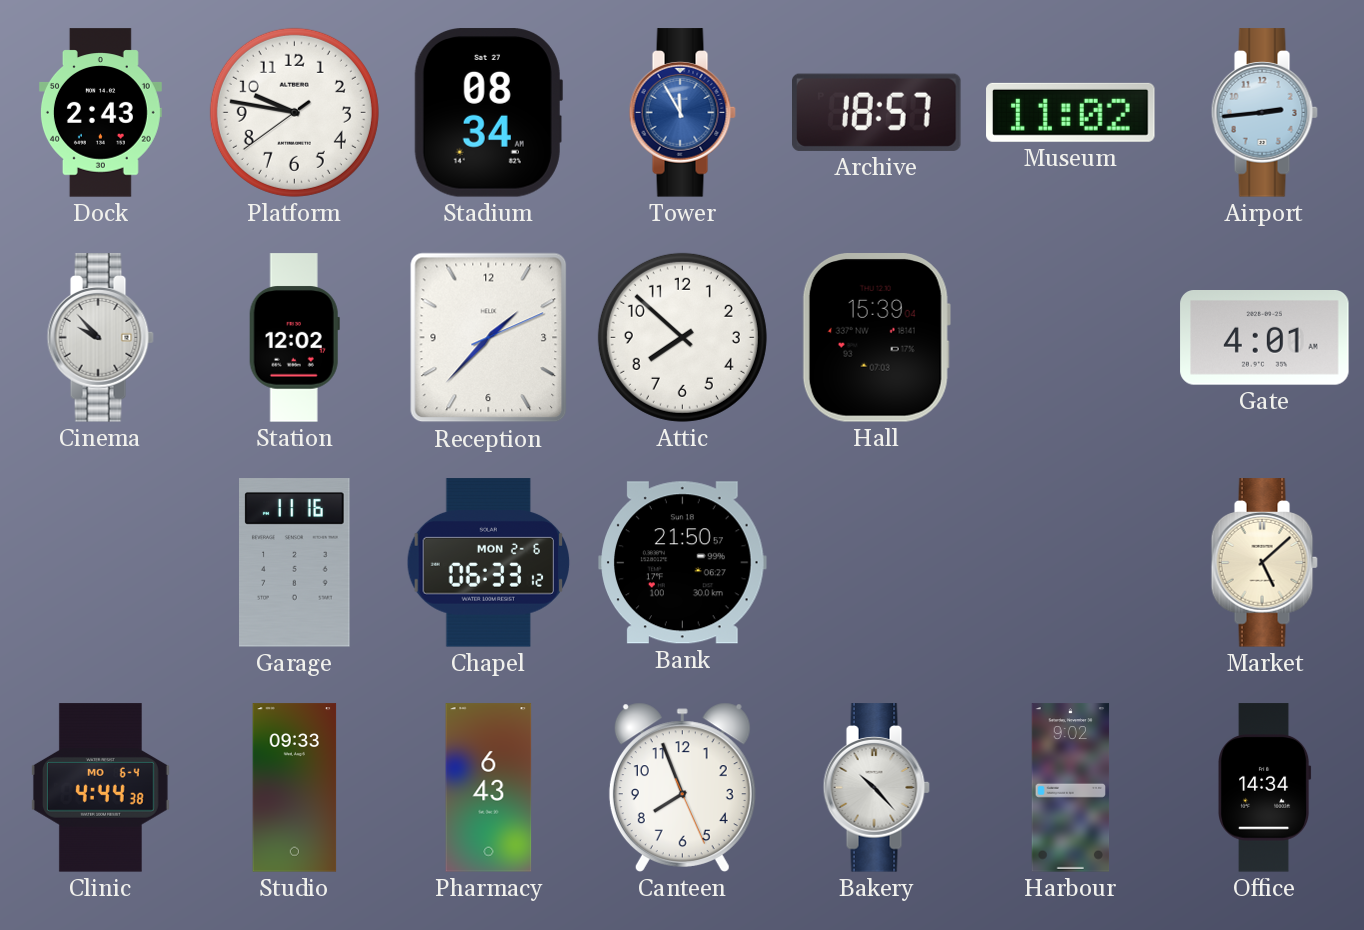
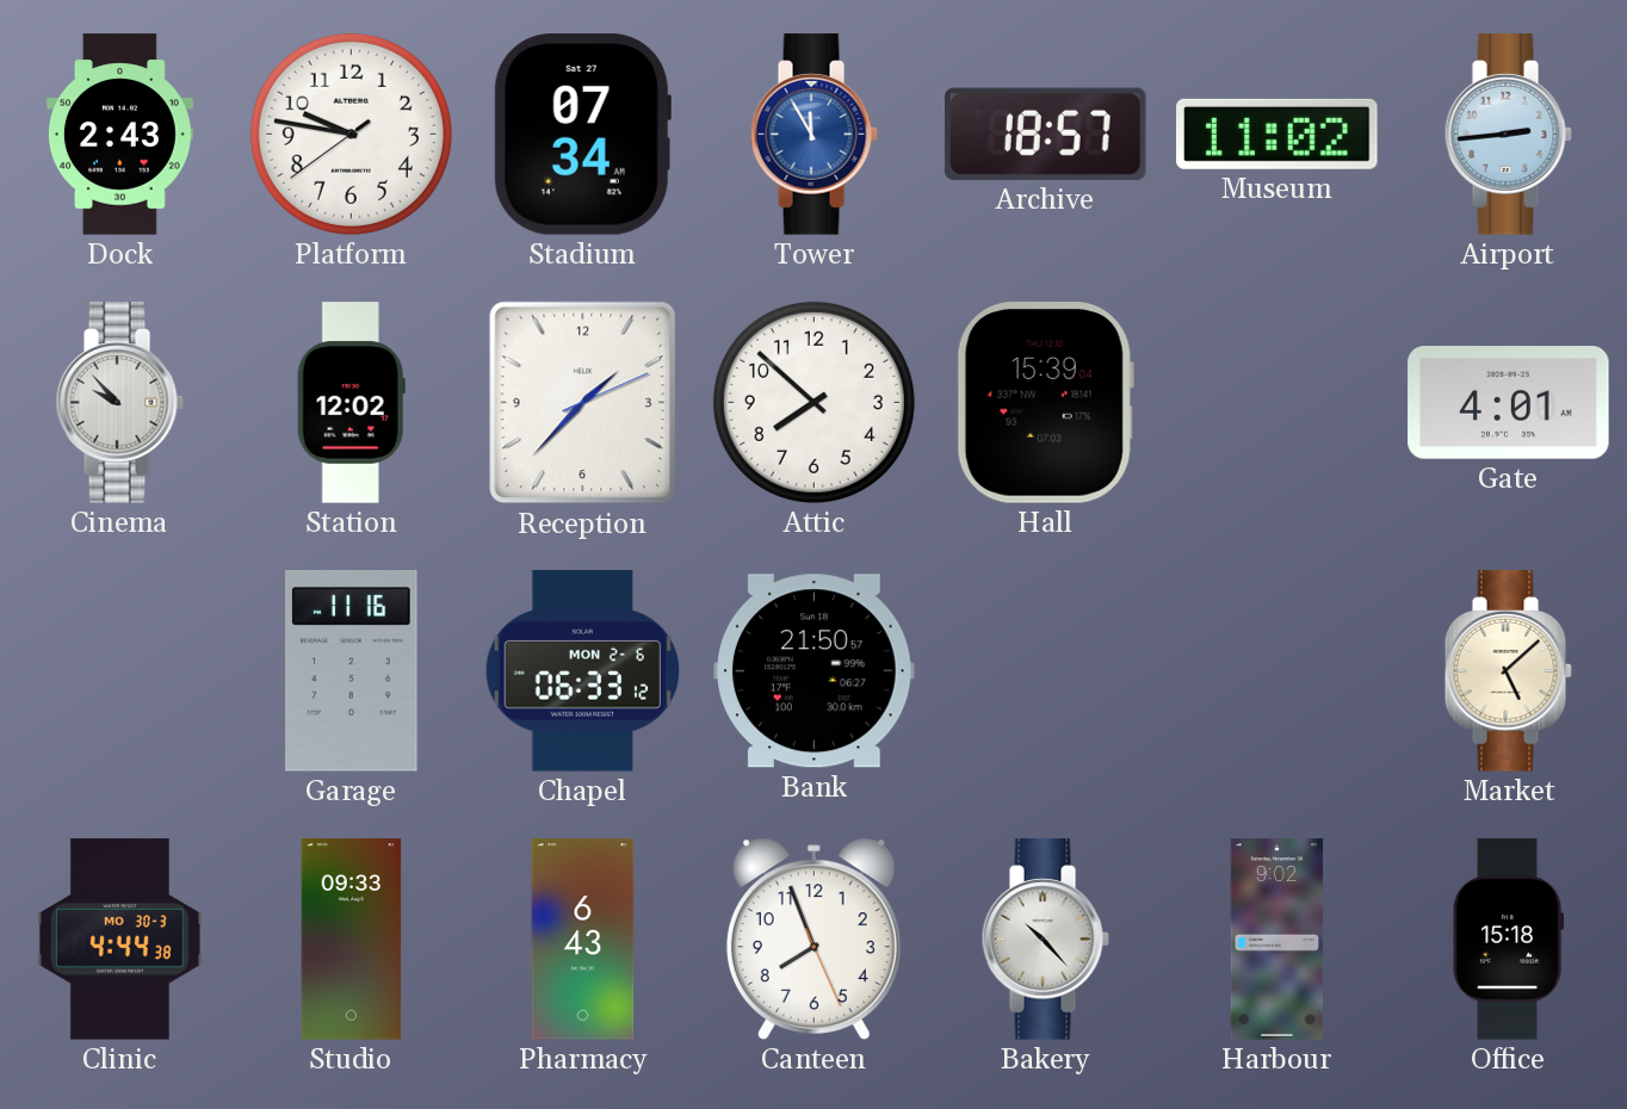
Stadium: 08:34 -> 07:34
Clinic date: MO 6-4 -> MO 30-3
Office: 14:34 -> 15:18
